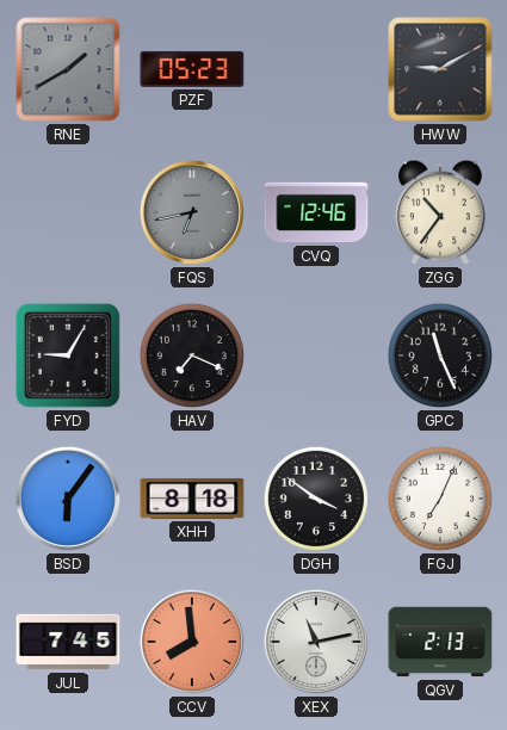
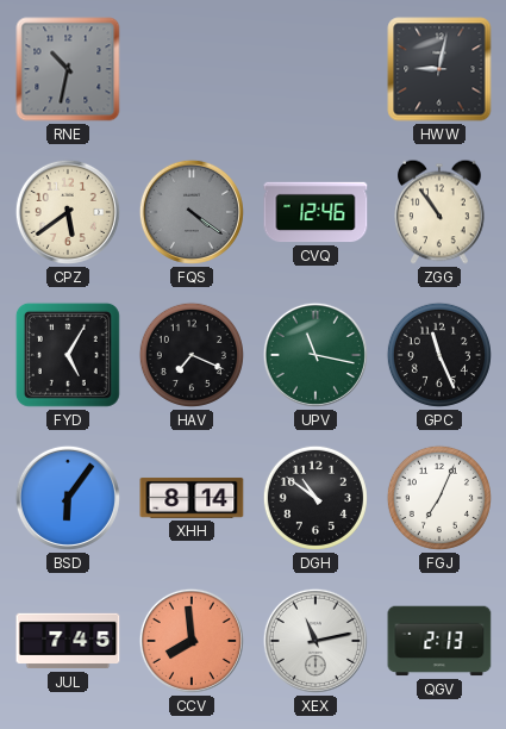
RNE: 1:40 -> 10:32
PZF: 05:23 -> none
HWW: 9:10 -> 9:02
CPZ: none -> 5:39
FQS: 6:43 -> 4:21
ZGG: 10:36 -> 10:54
FYD: 9:05 -> 5:05
UPV: none -> 11:17
XHH: 8:18 -> 8:14
DGH: 3:51 -> 10:51
